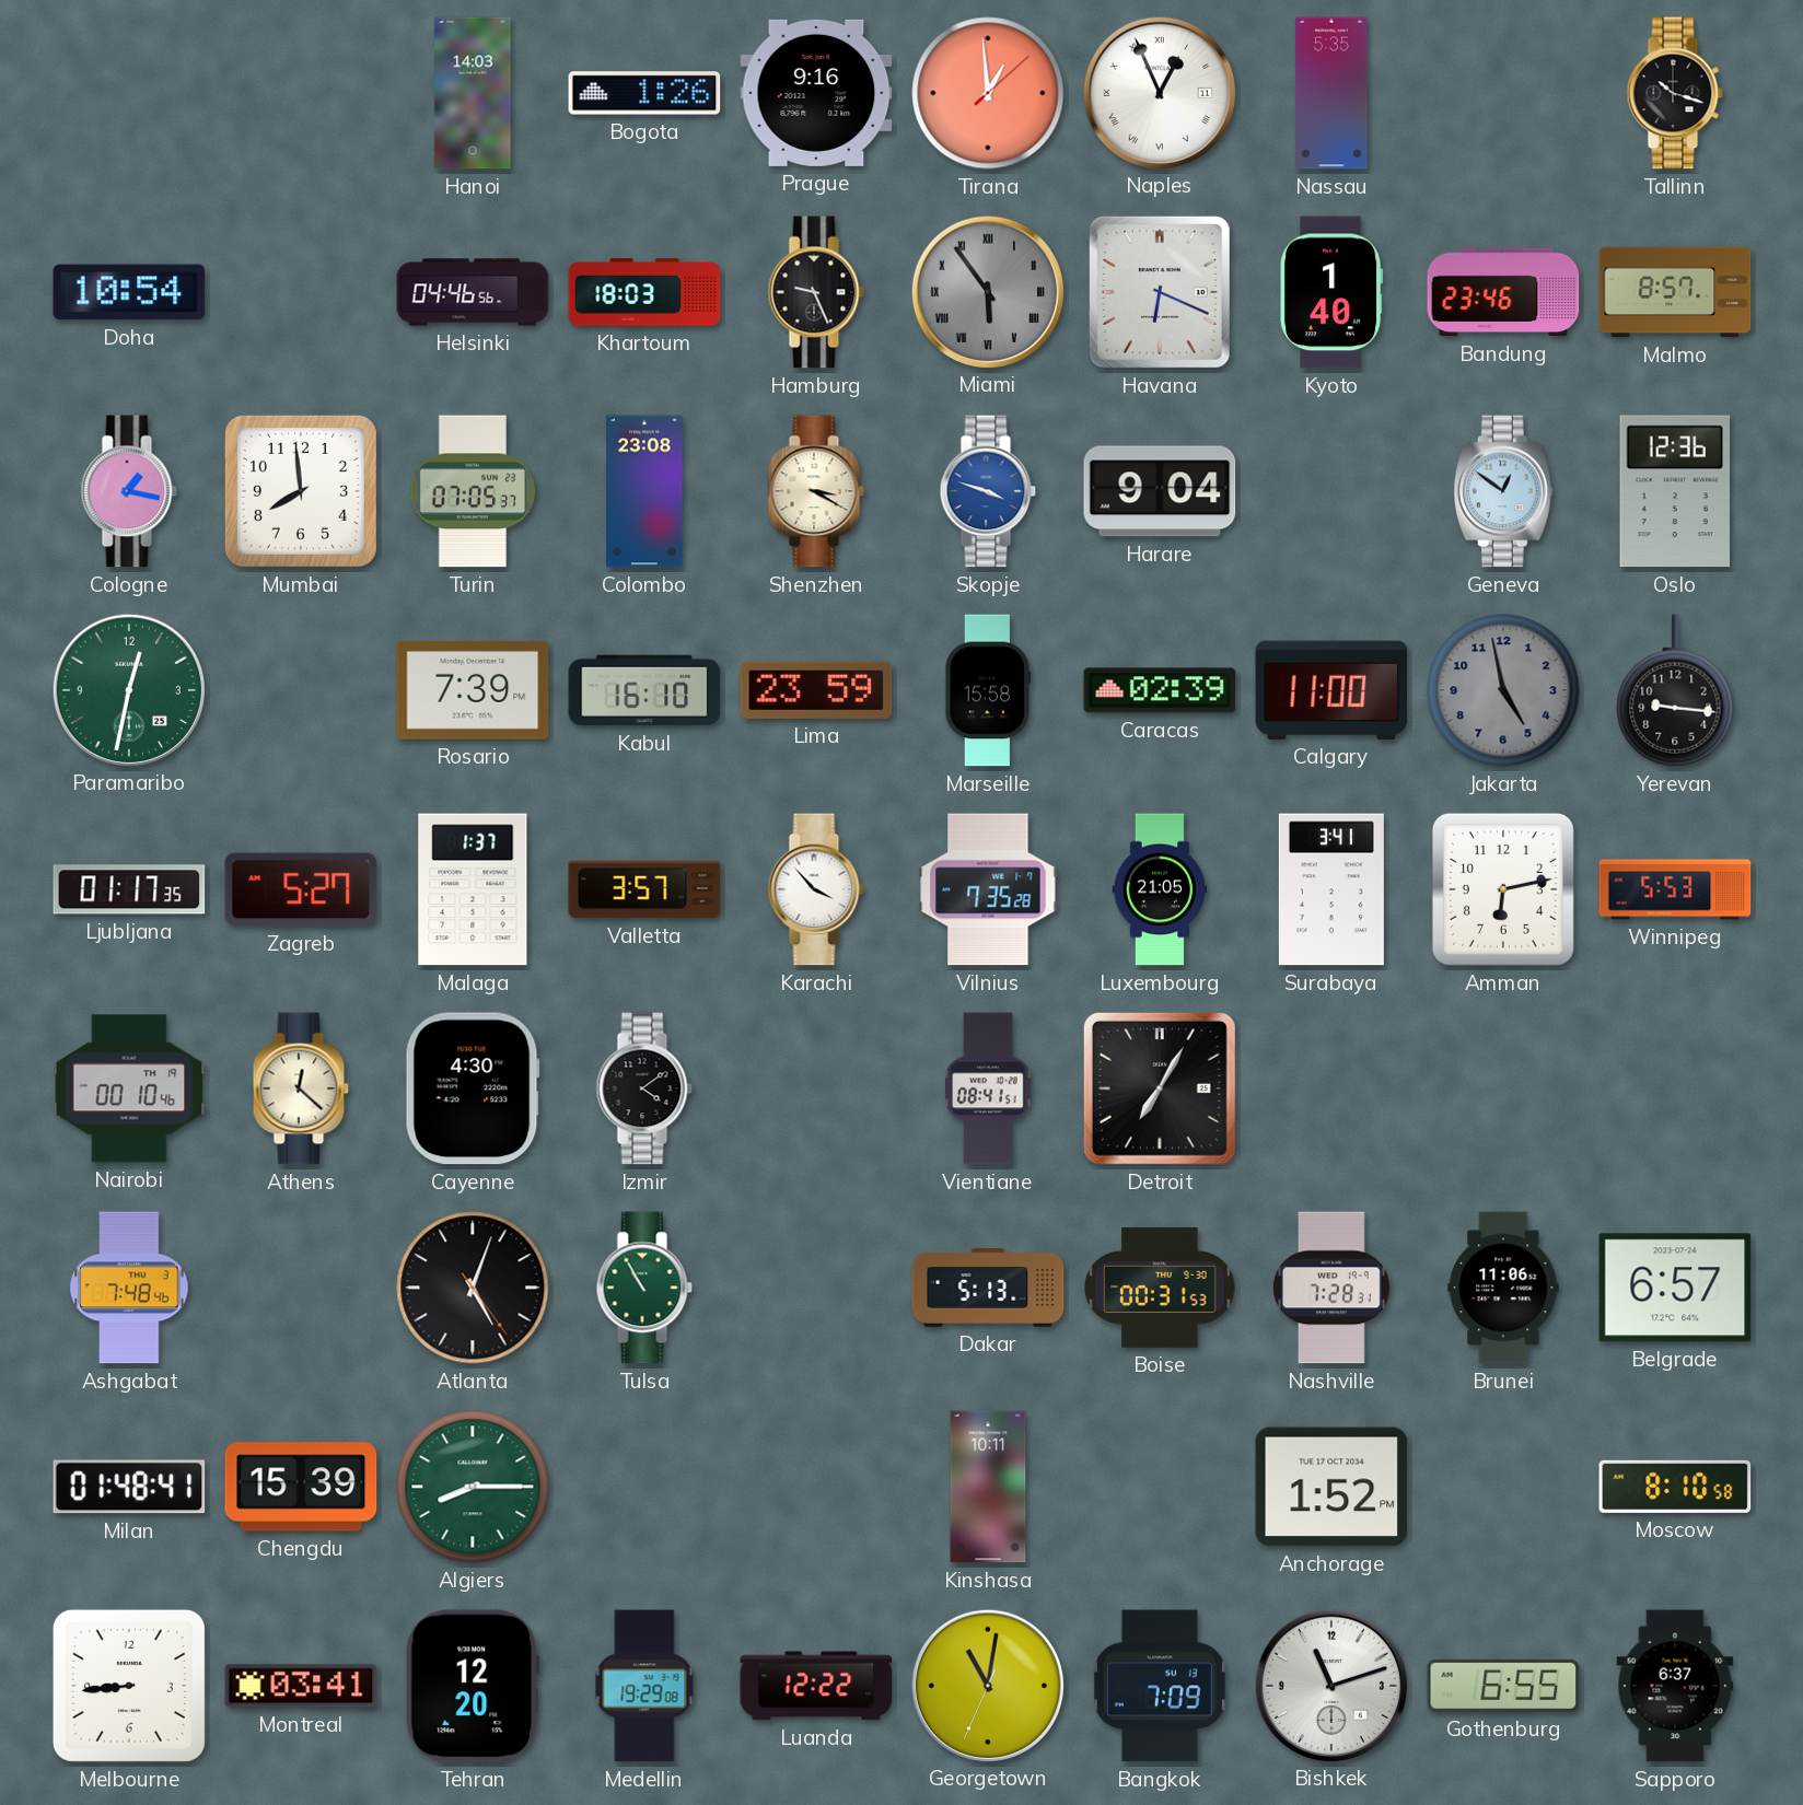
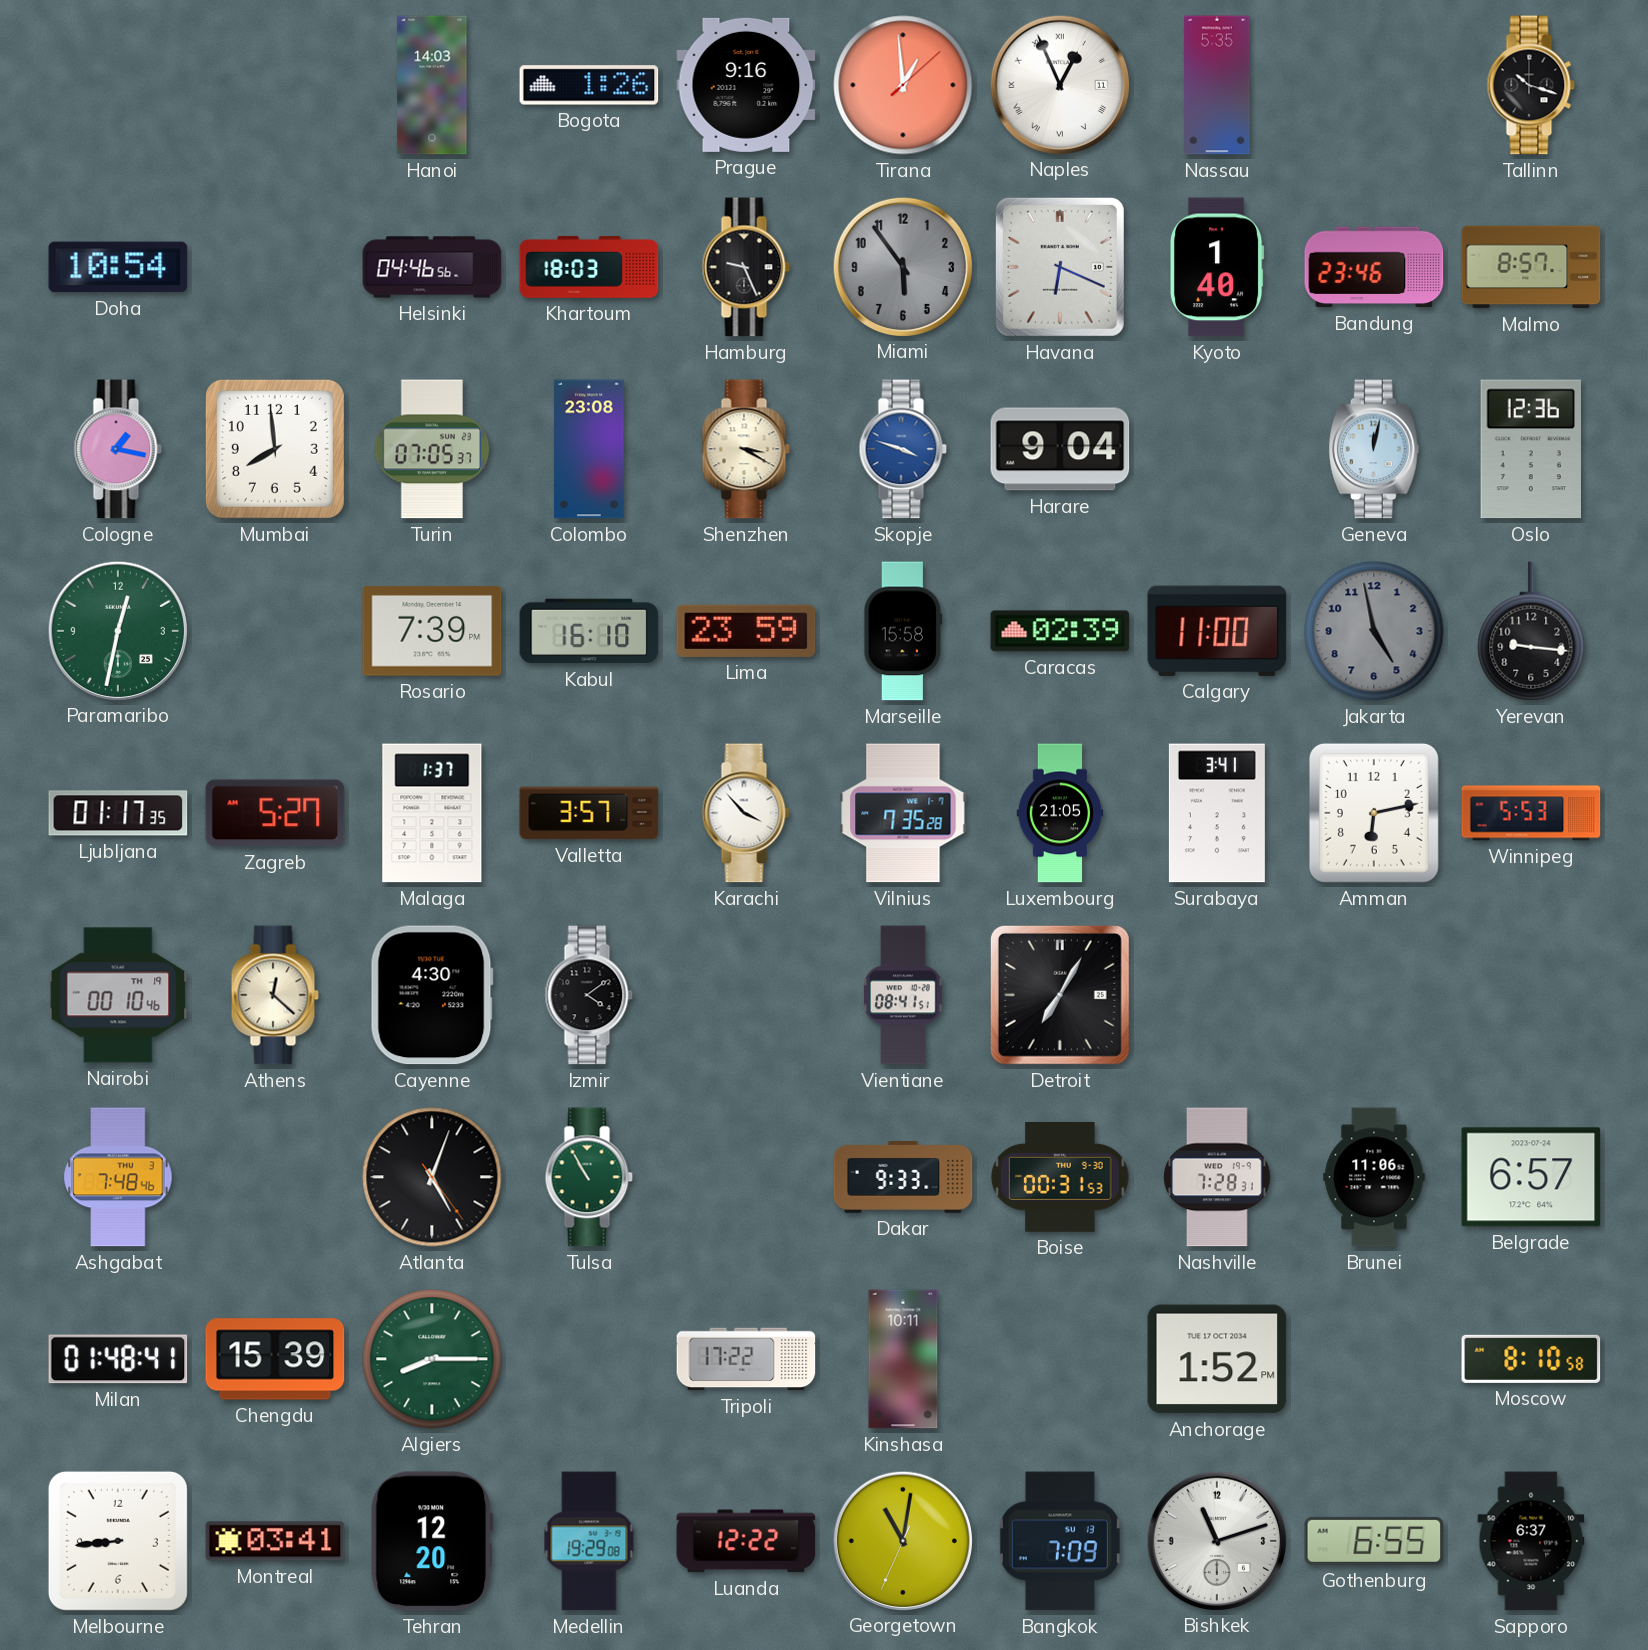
Miami numerals: Roman -> Arabic
Geneva: 12:51 -> 12:02
Dakar: 5:13 -> 9:33
Tripoli: none -> 17:22
